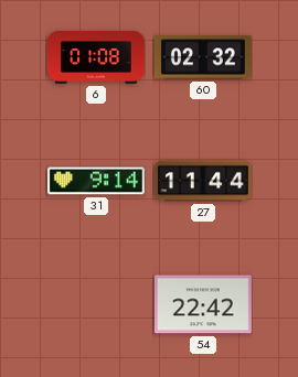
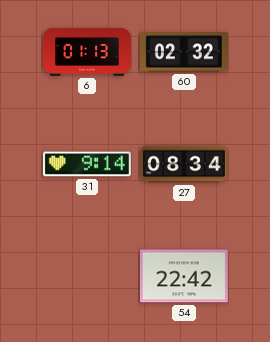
6: 01:08 -> 01:13
27: 11:44 -> 08:34
